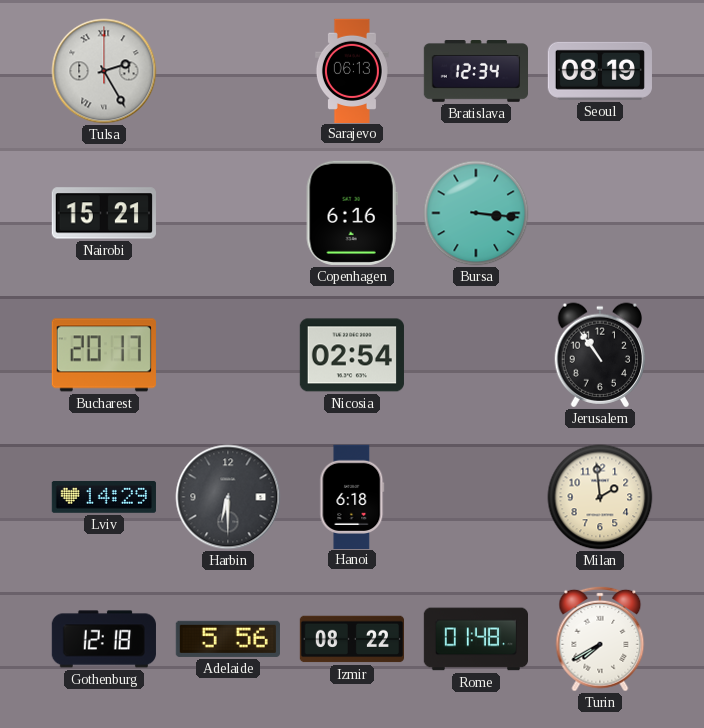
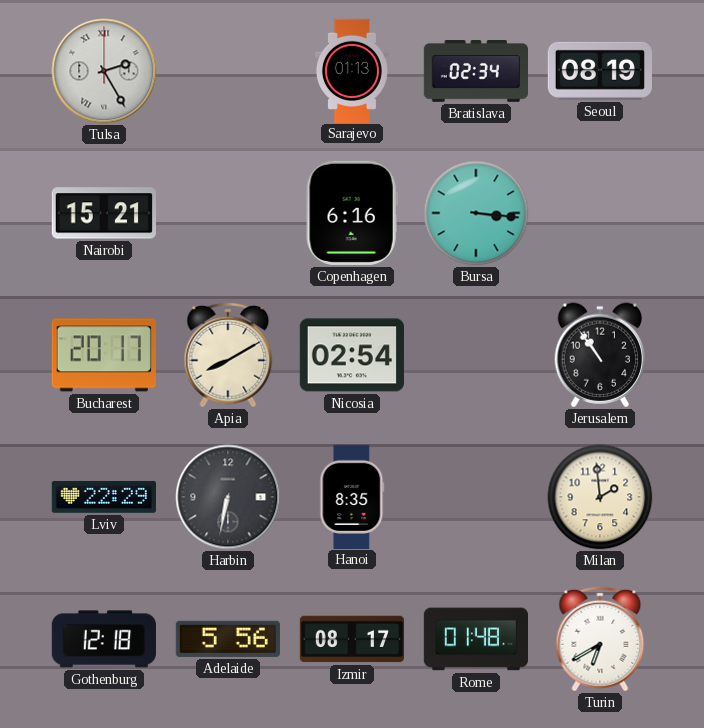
Sarajevo: 06:13 -> 01:13
Bratislava: 12:34 -> 02:34
Apia: none -> 8:10
Lviv: 14:29 -> 22:29
Harbin: 6:30 -> 6:32
Hanoi: 6:18 -> 8:35
Izmir: 08:22 -> 08:17
Turin: 7:40 -> 6:40
